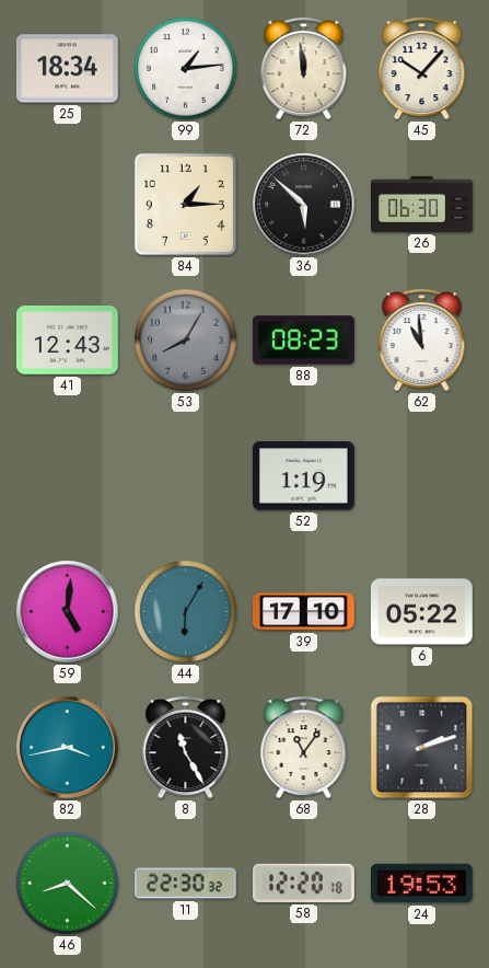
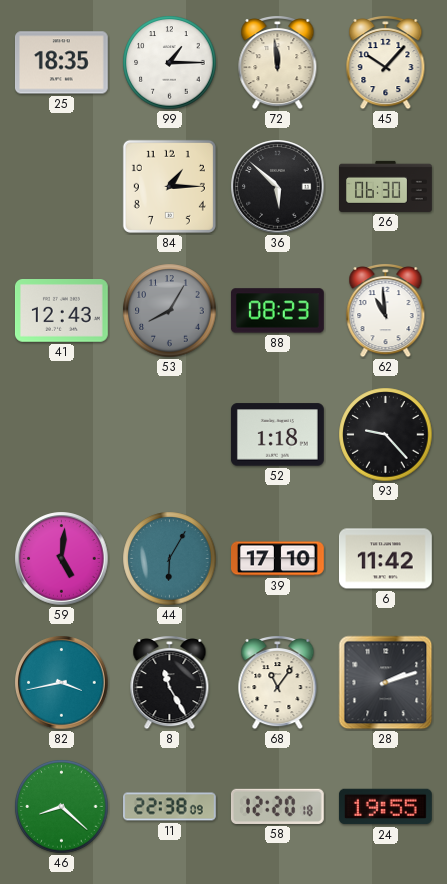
25: 18:34 -> 18:35
99: 1:14 -> 1:15
52: 1:19 -> 1:18
93: none -> 9:23
6: 05:22 -> 11:42
11: 22:30 -> 22:38
24: 19:53 -> 19:55
